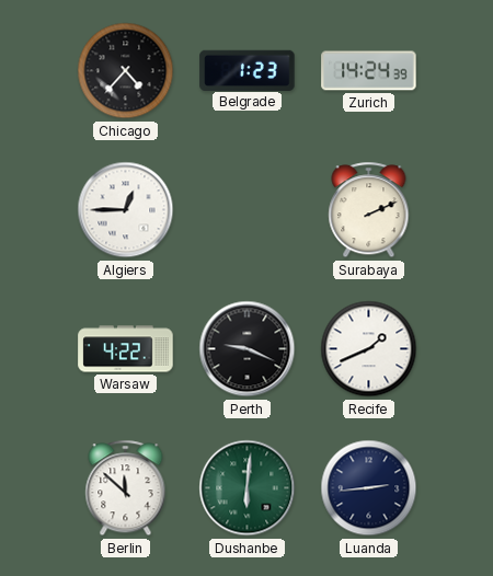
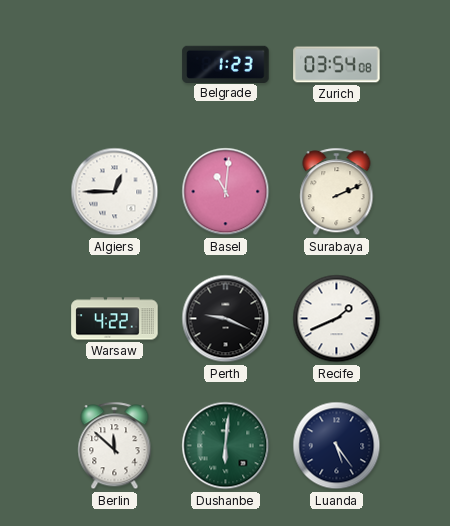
Chicago: 4:37 -> none
Zurich: 14:24 -> 03:54
Basel: none -> 11:01
Luanda: 2:44 -> 5:24
